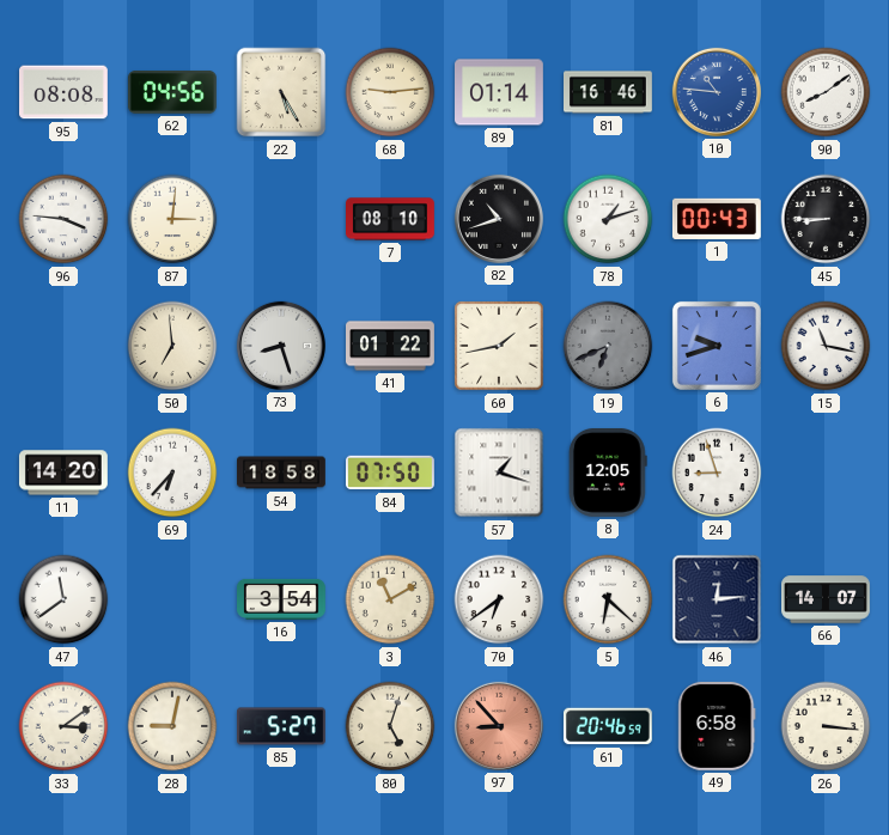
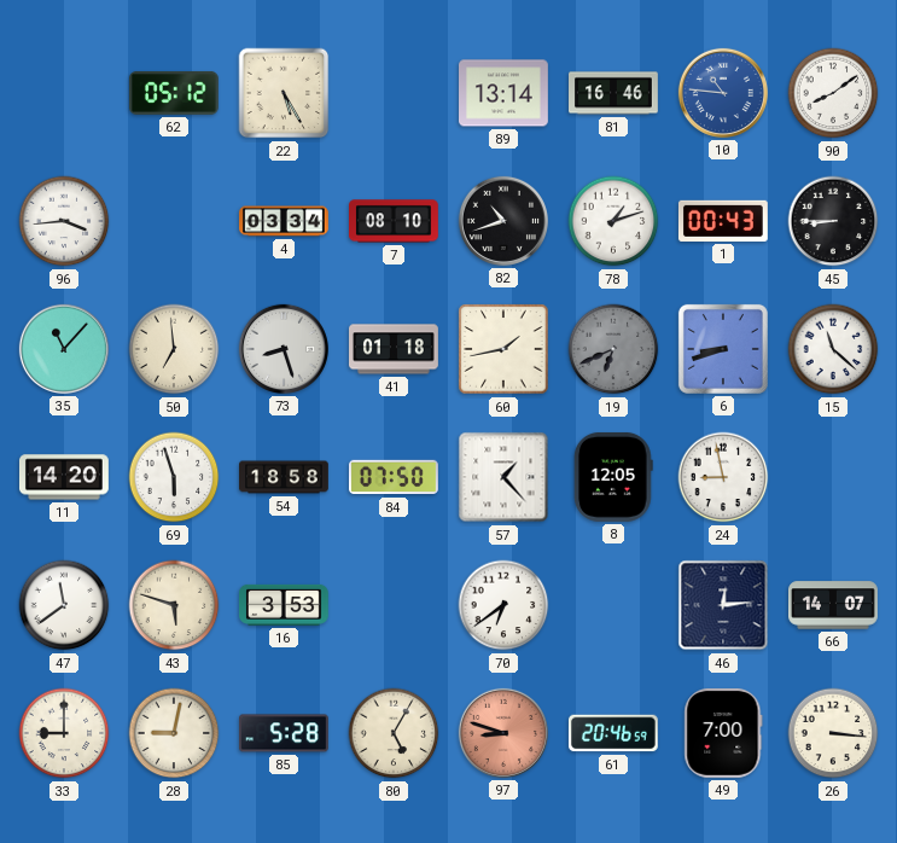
95: 08:08 -> none
62: 04:56 -> 05:12
68: 9:14 -> none
89: 01:14 -> 13:14
96: 3:46 -> 3:44
87: 3:01 -> none
4: none -> 03:34
35: none -> 11:07
41: 01:22 -> 01:18
6: 9:42 -> 8:42
15: 11:17 -> 11:22
69: 6:37 -> 5:57
57: 1:18 -> 1:23
24: 8:57 -> 8:58
43: none -> 5:48
16: 3:54 -> 3:53
3: 11:10 -> none
5: 6:22 -> none
33: 3:09 -> 9:00
85: 5:27 -> 5:28
80: 5:03 -> 5:05
97: 8:53 -> 8:48
49: 6:58 -> 7:00
